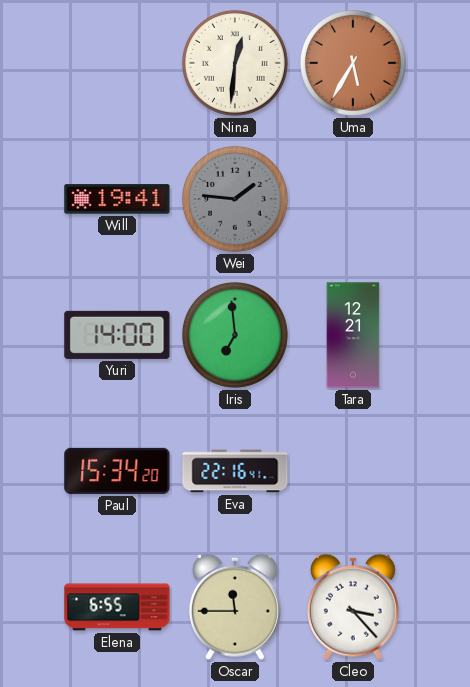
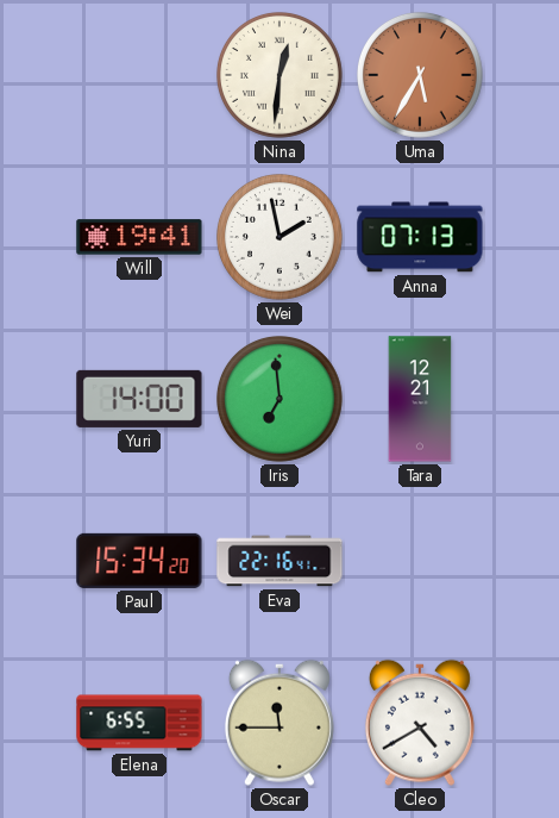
Wei: 1:46 -> 1:58
Wei dial: grey -> white
Anna: none -> 07:13
Cleo: 3:23 -> 4:40
